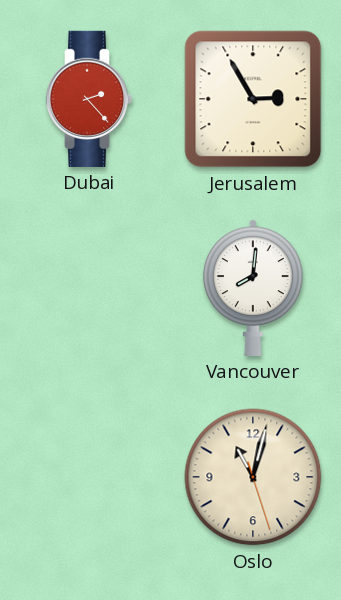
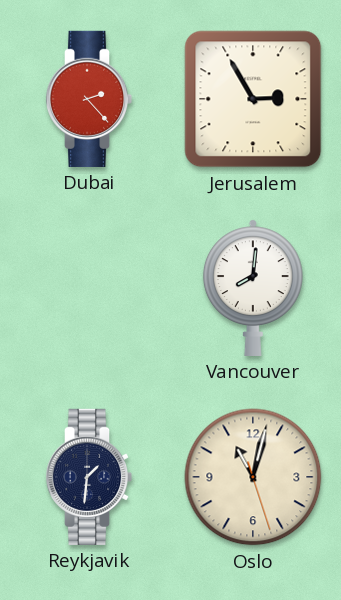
Reykjavik: none -> 1:31
